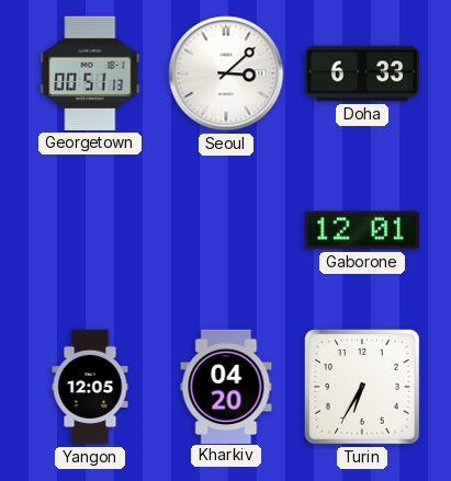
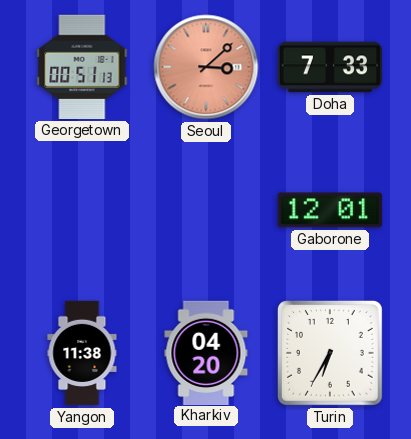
Seoul dial: white -> salmon
Doha: 6:33 -> 7:33
Yangon: 12:05 -> 11:38
